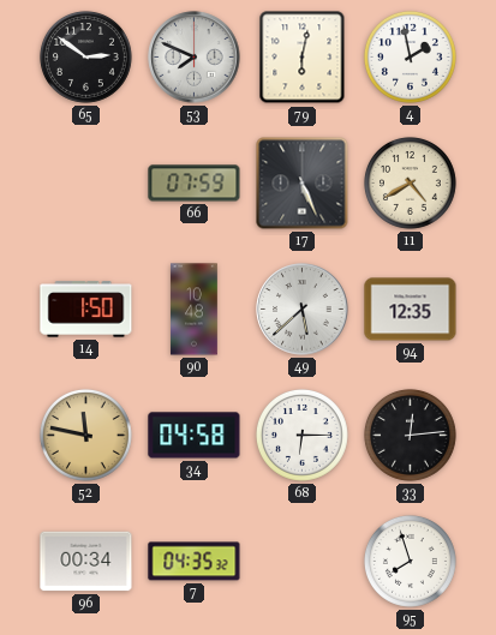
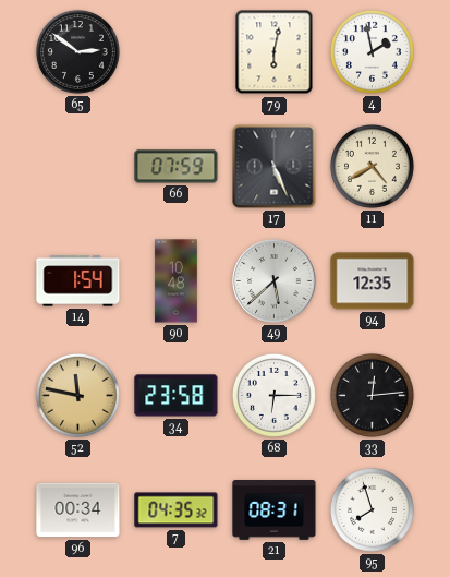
53: 7:49 -> none
14: 1:50 -> 1:54
34: 04:58 -> 23:58
21: none -> 08:31
